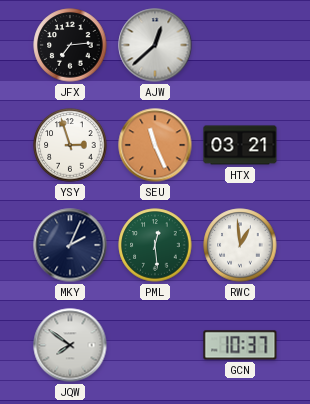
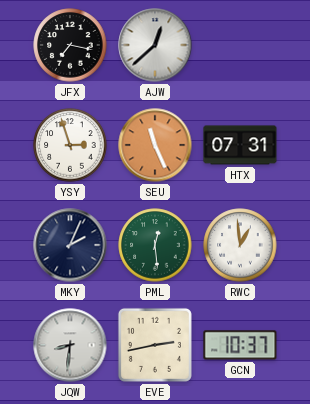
JFX: 7:14 -> 7:17
HTX: 03:21 -> 07:31
JQW: 7:51 -> 8:31
EVE: none -> 2:43
